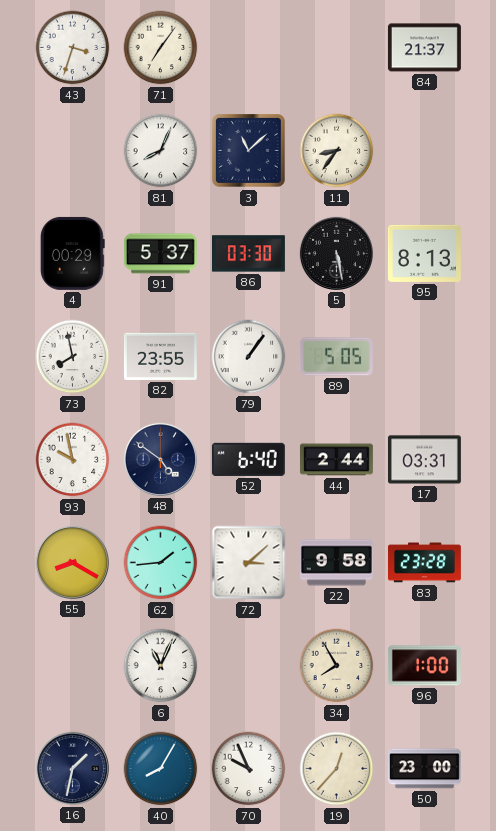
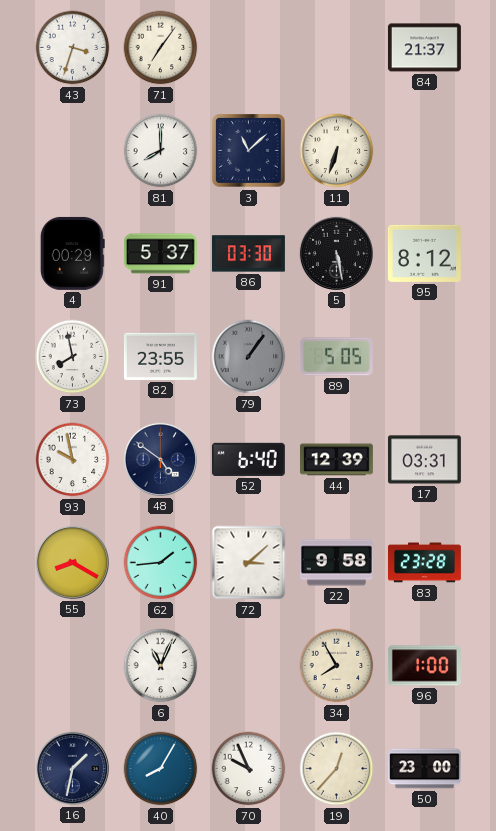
81: 8:04 -> 8:00
11: 8:36 -> 6:33
95: 8:13 -> 8:12
79 dial: white -> grey
44: 2:44 -> 12:39
